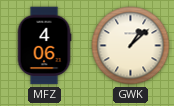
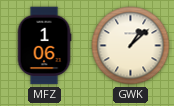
MFZ: 4:06 -> 1:06
